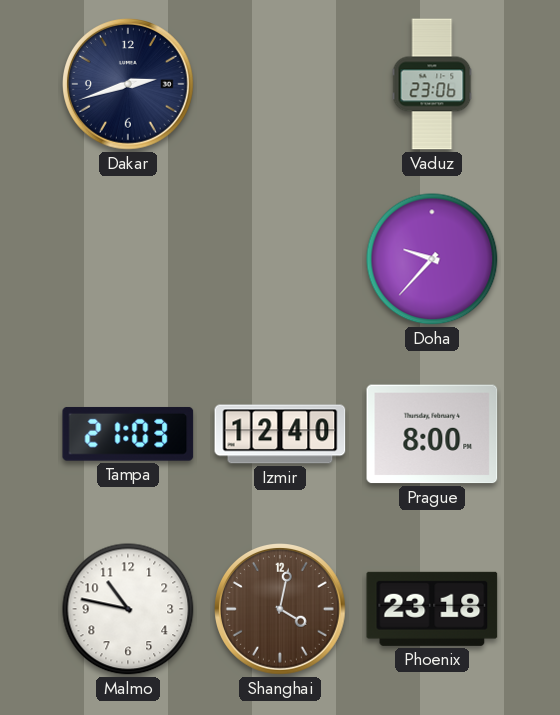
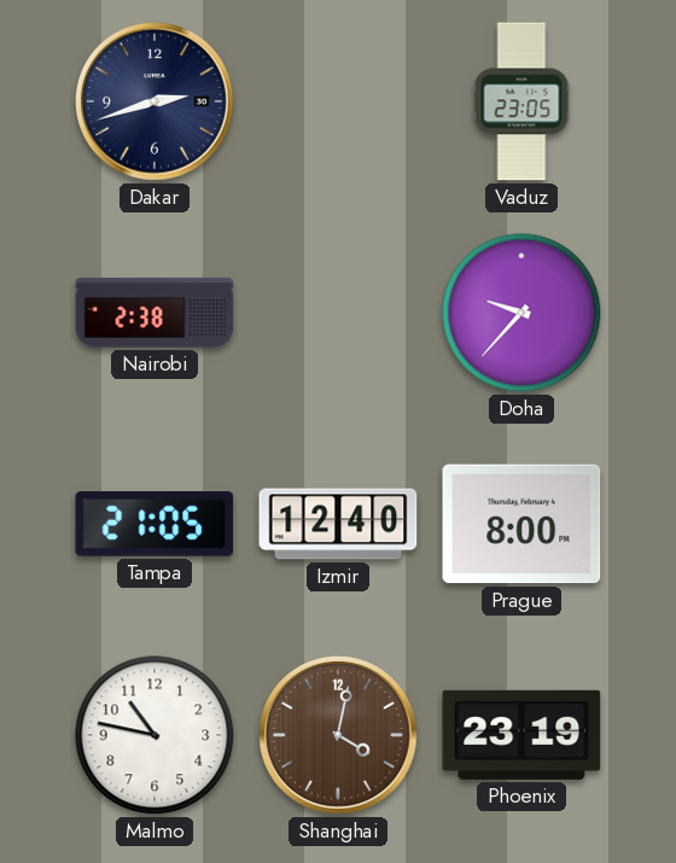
Vaduz: 23:06 -> 23:05
Nairobi: none -> 2:38
Tampa: 21:03 -> 21:05
Phoenix: 23:18 -> 23:19
